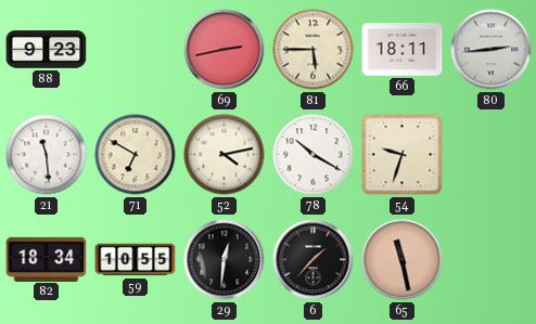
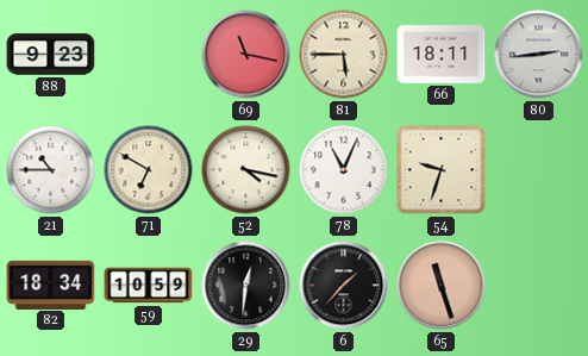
69: 2:43 -> 11:17
21: 11:29 -> 10:45
52: 4:13 -> 4:17
78: 10:20 -> 11:04
59: 10:55 -> 10:59
65: 11:28 -> 11:27
